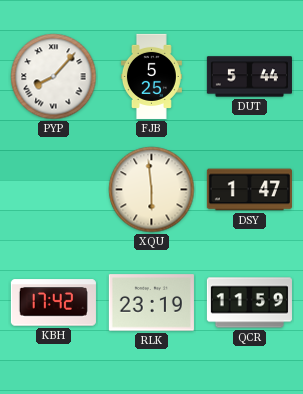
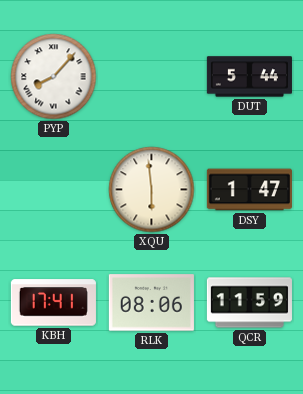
FJB: 5:25 -> none
KBH: 17:42 -> 17:41
RLK: 23:19 -> 08:06
